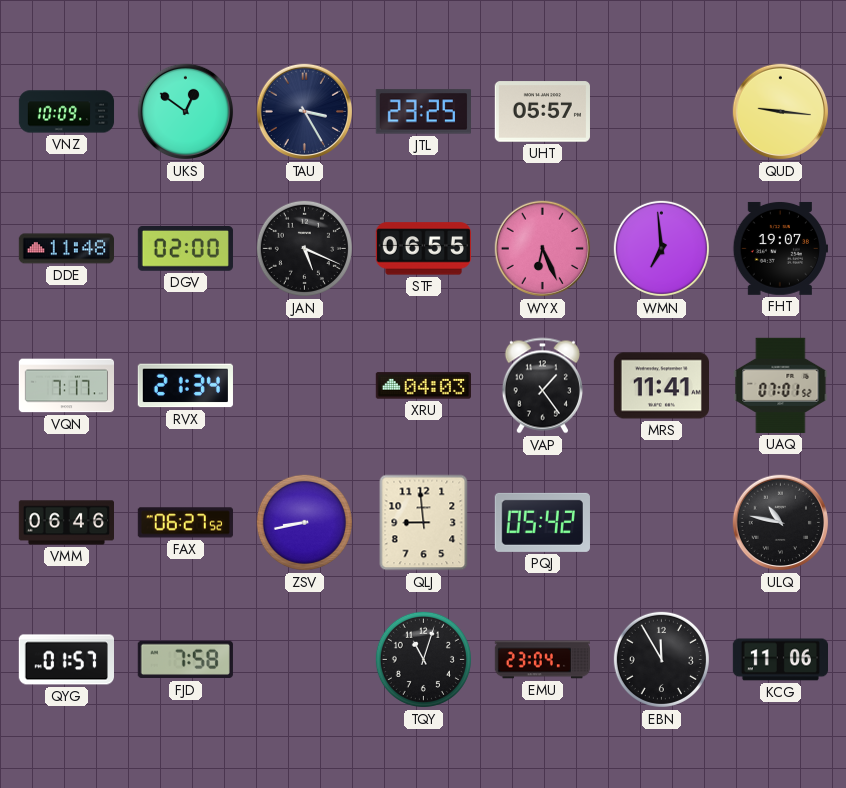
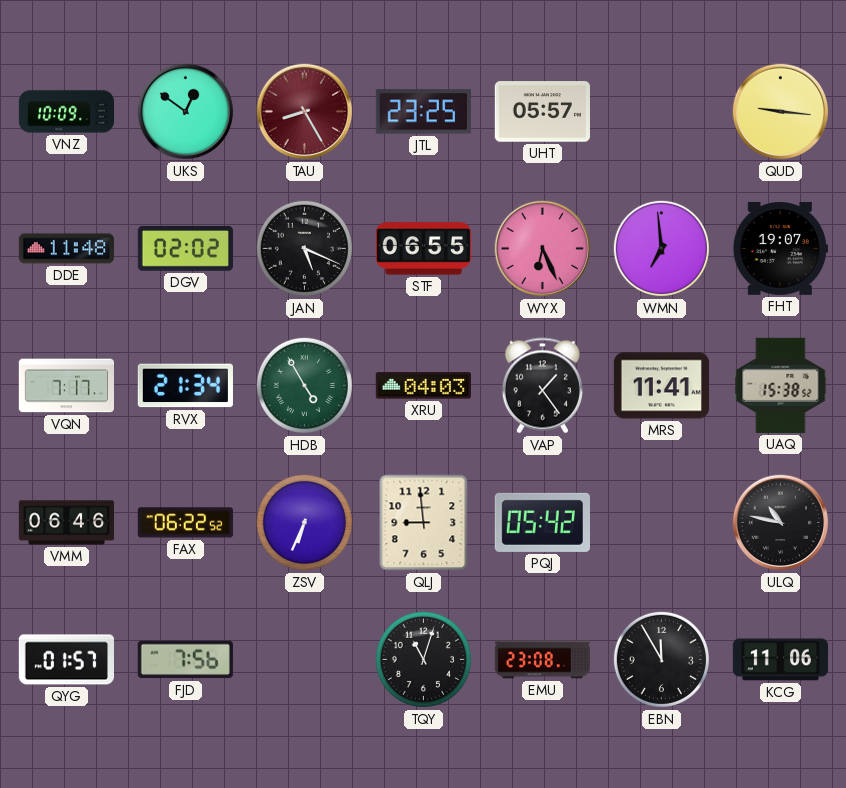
TAU: 3:25 -> 8:25
TAU dial: navy -> burgundy
DGV: 02:00 -> 02:02
HDB: none -> 4:55
UAQ: 07:01 -> 15:38
FAX: 06:27 -> 06:22
ZSV: 8:43 -> 6:34
FJD: 7:58 -> 7:56
EMU: 23:04 -> 23:08
